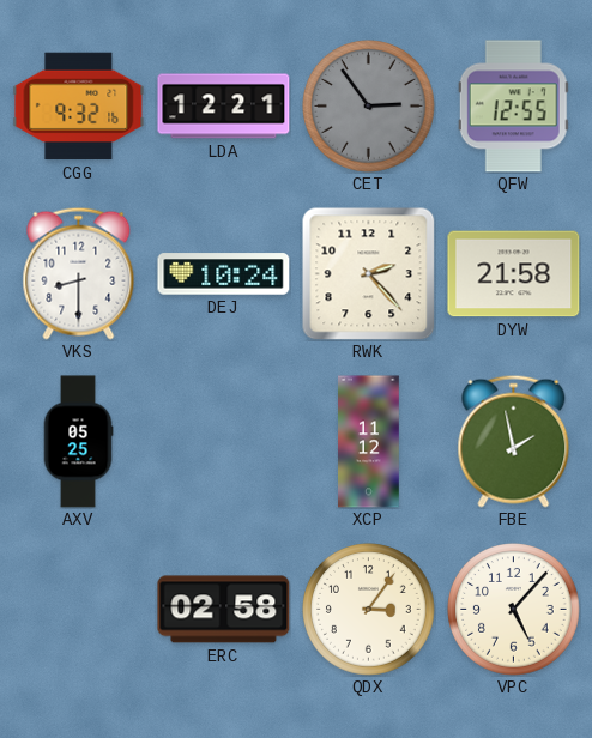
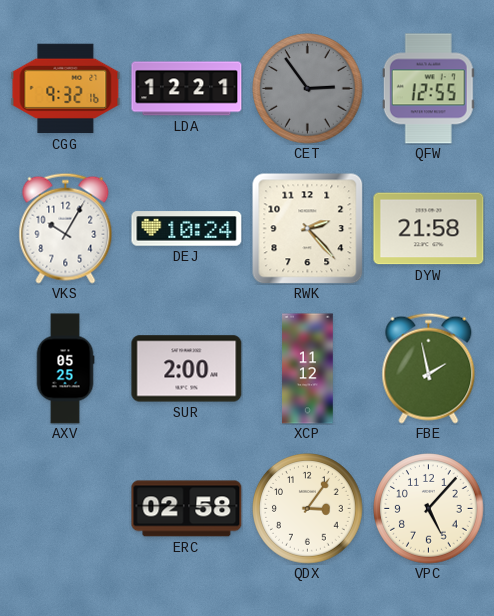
VKS: 8:30 -> 10:05
SUR: none -> 2:00
